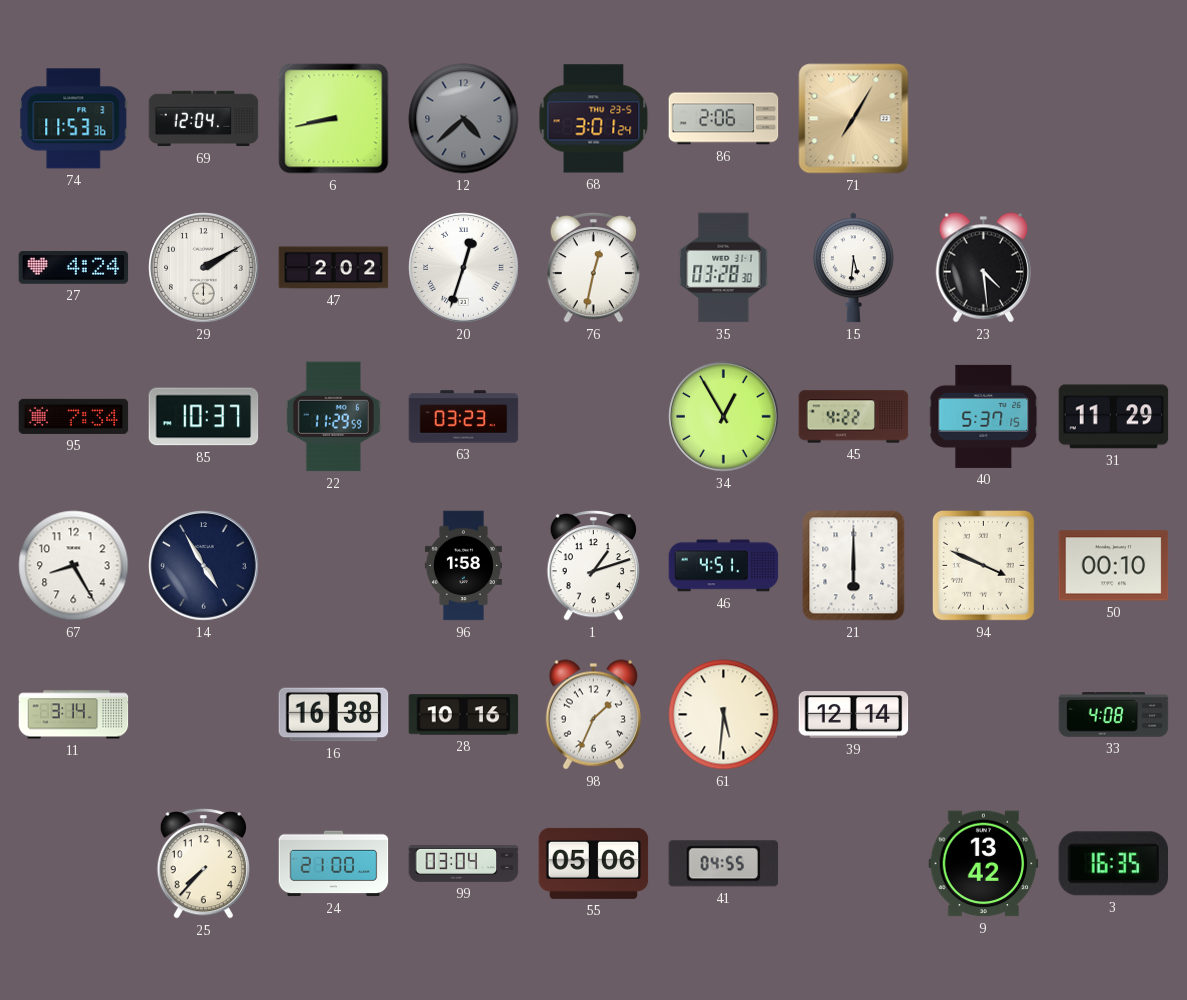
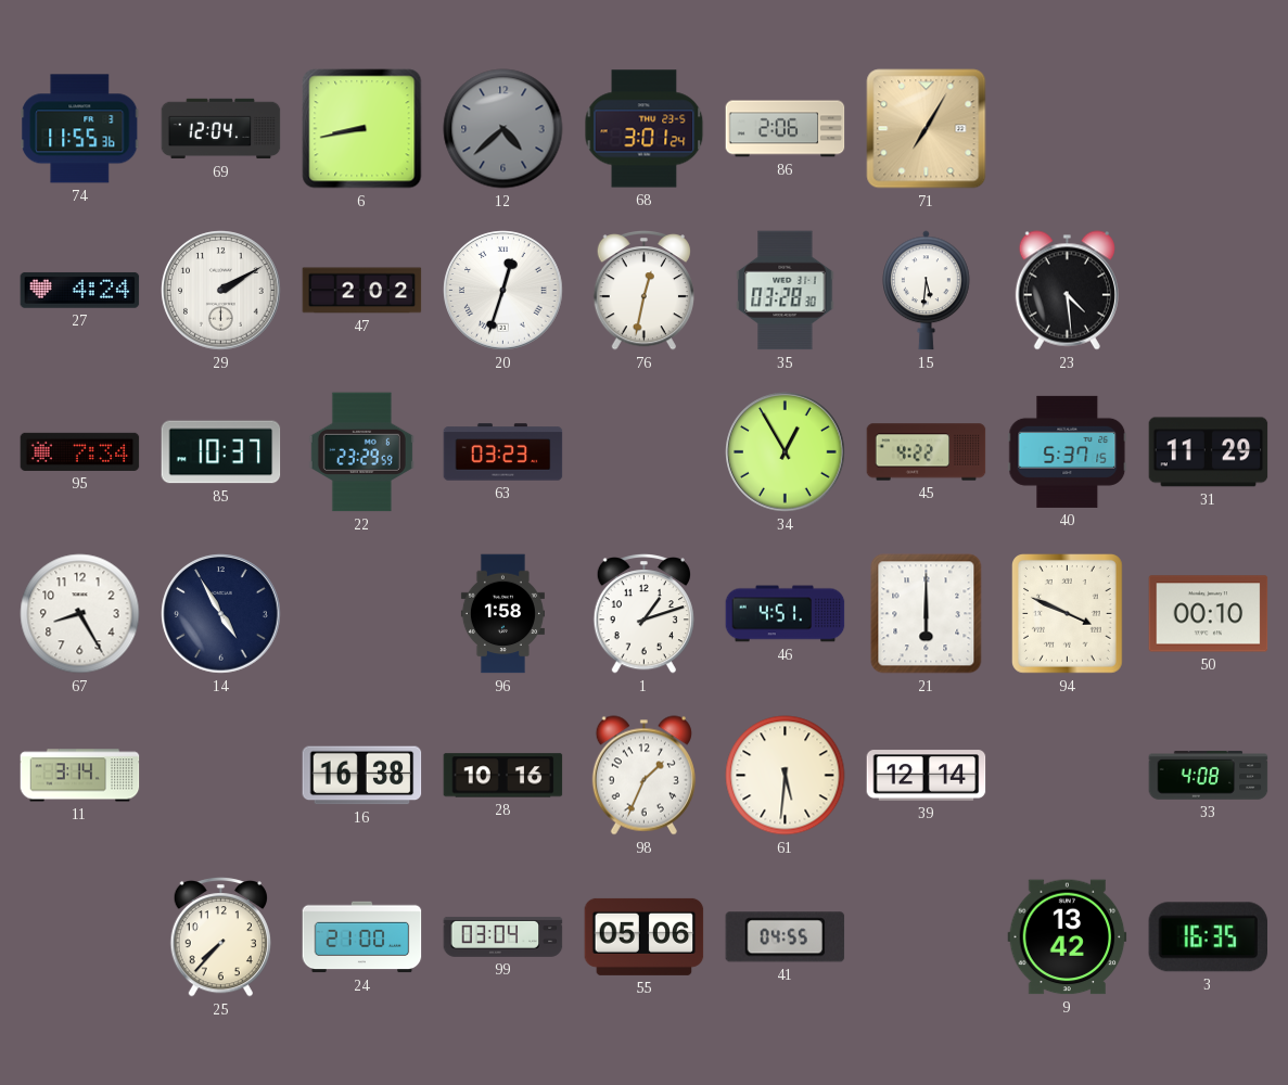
74: 11:53 -> 11:55
22: 11:29 -> 23:29
